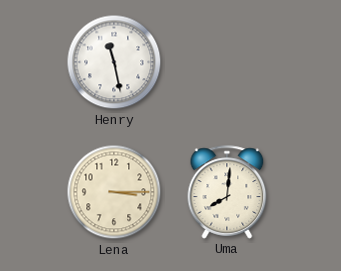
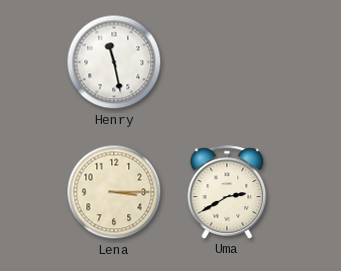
Uma: 8:01 -> 2:40
